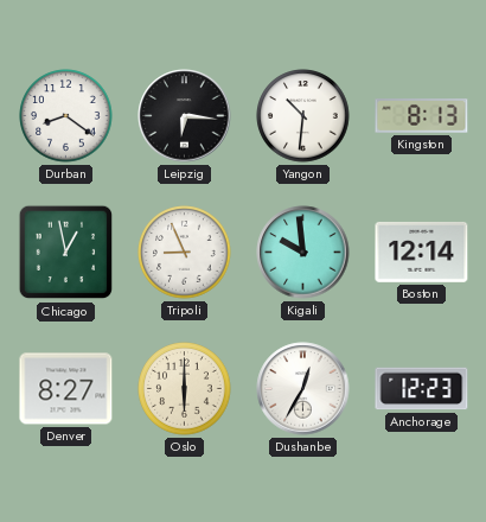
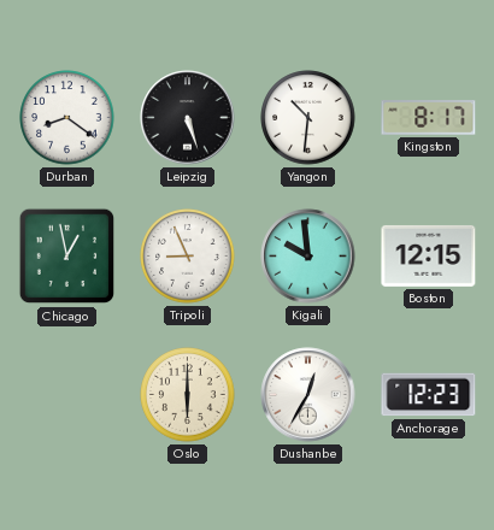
Leipzig: 6:16 -> 5:27
Kingston: 8:13 -> 8:17
Boston: 12:14 -> 12:15
Denver: 8:27 -> none
